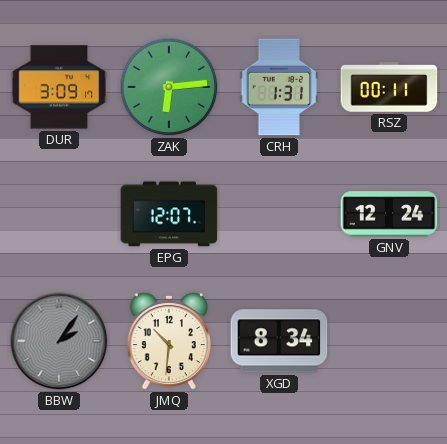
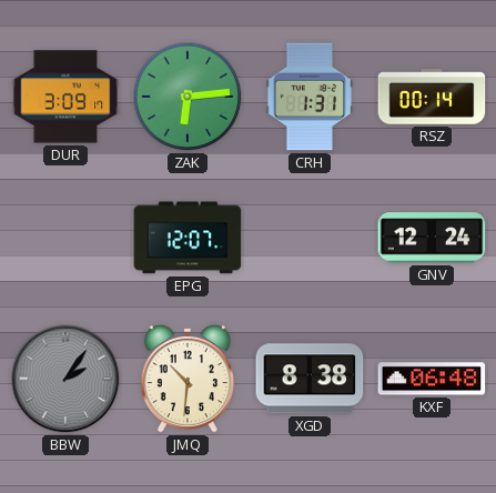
RSZ: 00:11 -> 00:14
XGD: 8:34 -> 8:38
KXF: none -> 06:48
